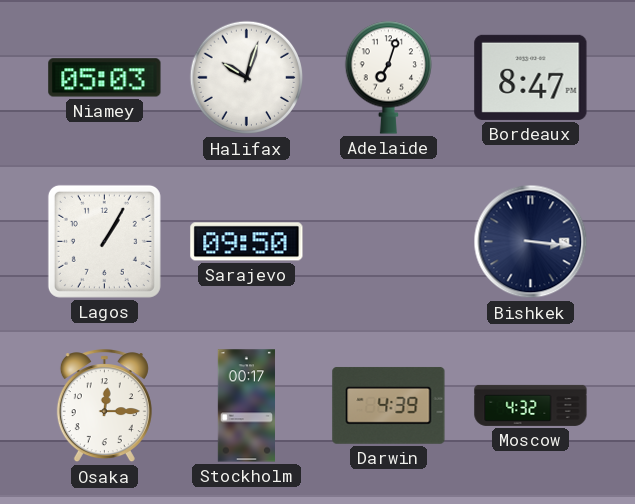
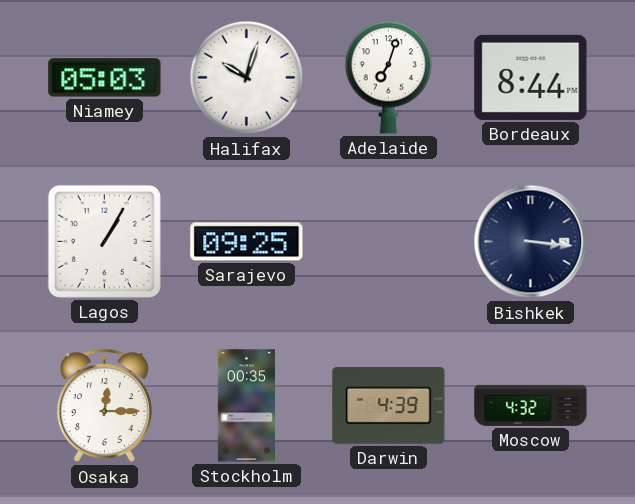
Bordeaux: 8:47 -> 8:44
Sarajevo: 09:50 -> 09:25
Stockholm: 00:17 -> 00:35
